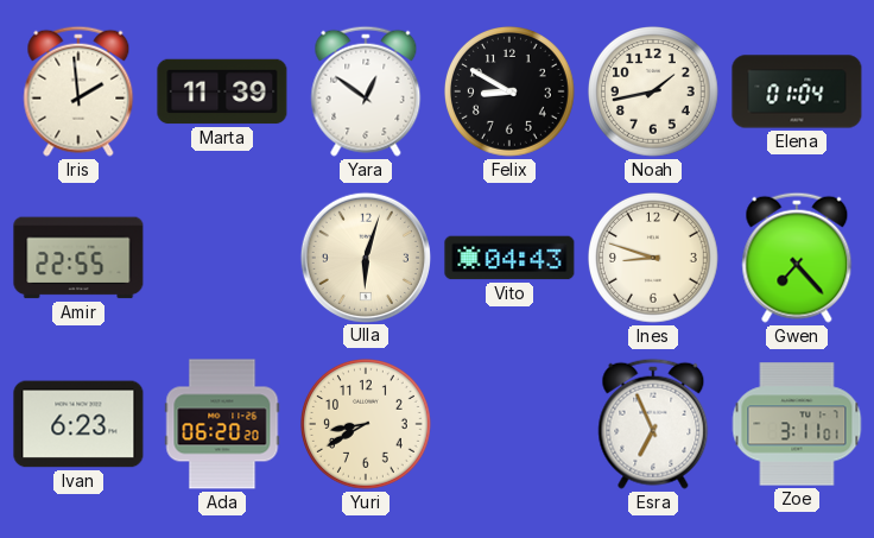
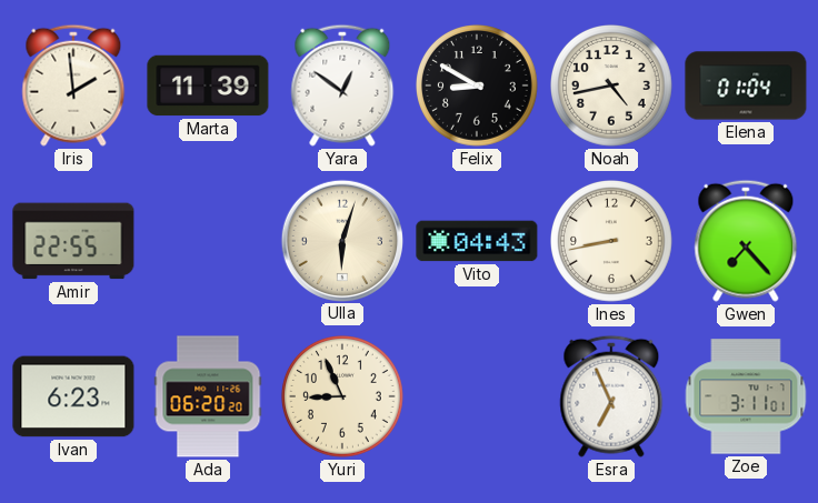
Noah: 1:43 -> 4:43
Ines: 8:48 -> 8:43
Yuri: 8:40 -> 8:56
